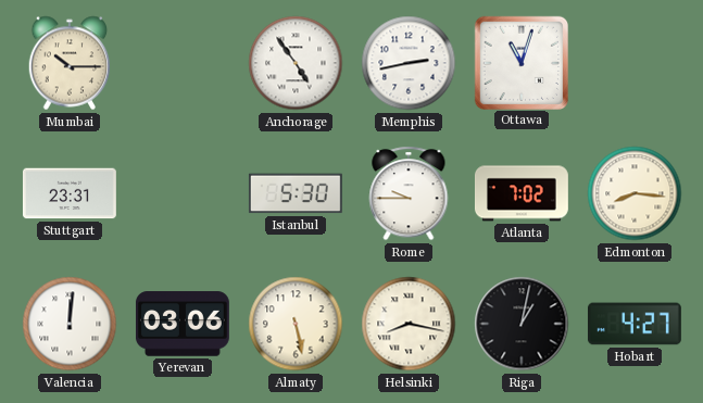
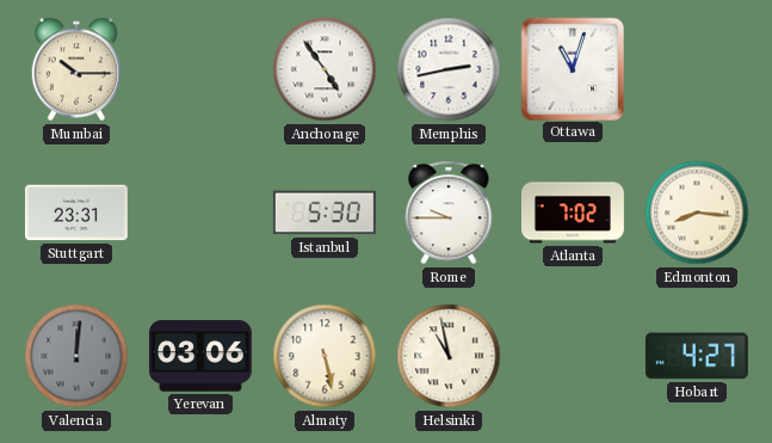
Valencia dial: white -> grey
Helsinki: 8:17 -> 10:58
Riga: 1:02 -> none
